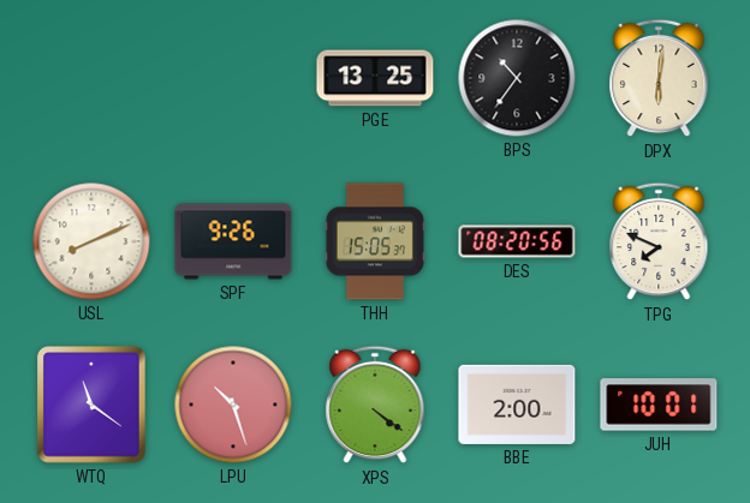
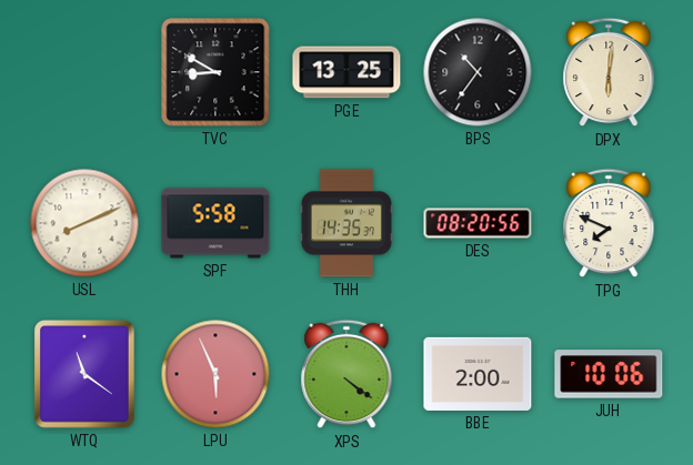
TVC: none -> 8:50
SPF: 9:26 -> 5:58
THH: 15:05 -> 14:35
LPU: 10:27 -> 5:56
JUH: 10:01 -> 10:06
